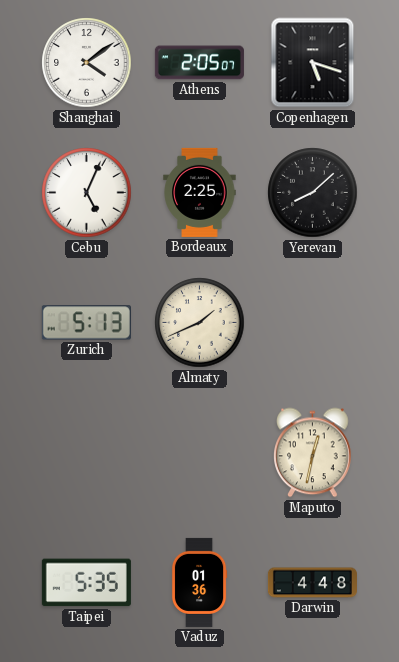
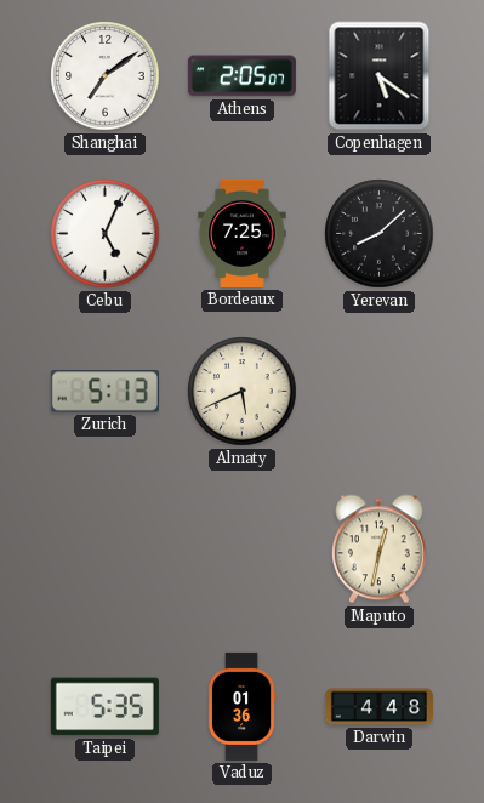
Shanghai: 4:09 -> 7:09
Copenhagen: 5:18 -> 5:21
Bordeaux: 2:25 -> 7:25
Almaty: 1:41 -> 5:41
